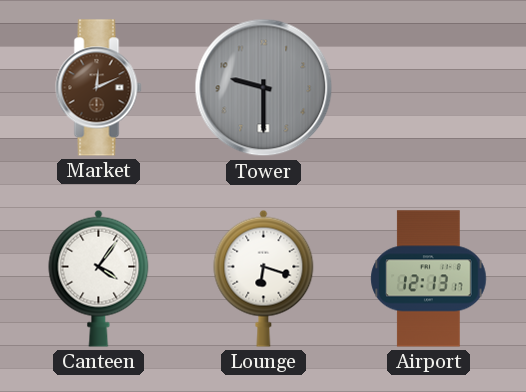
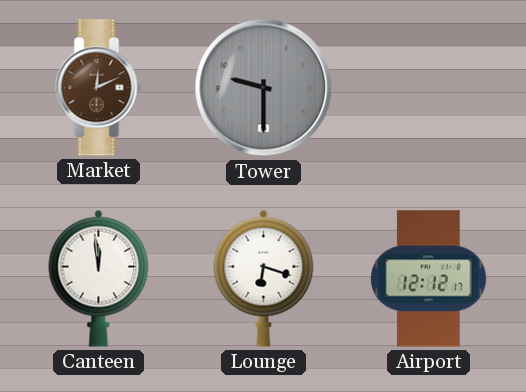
Canteen: 4:06 -> 11:59
Airport: 12:13 -> 12:12
